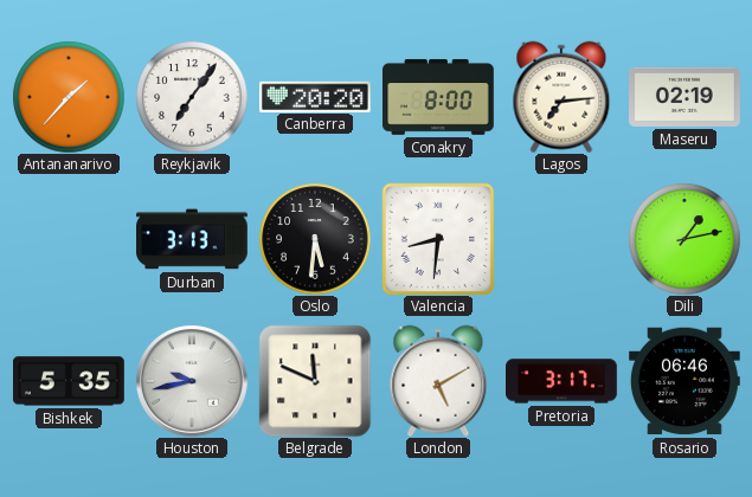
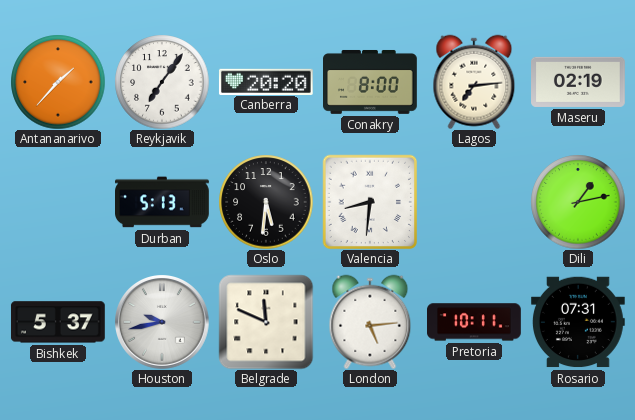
Durban: 3:13 -> 5:13
Bishkek: 5:35 -> 5:37
London: 5:10 -> 5:14
Pretoria: 3:17 -> 10:11
Rosario: 06:46 -> 07:31
